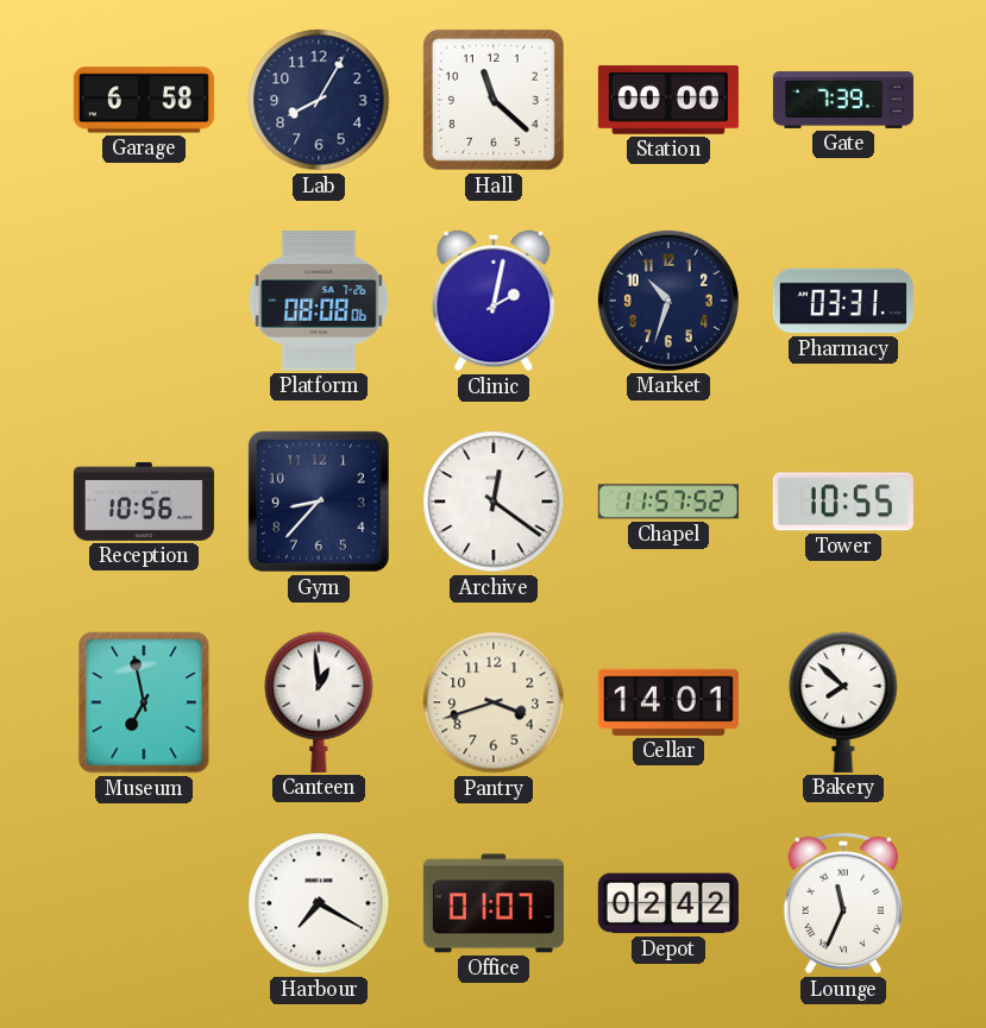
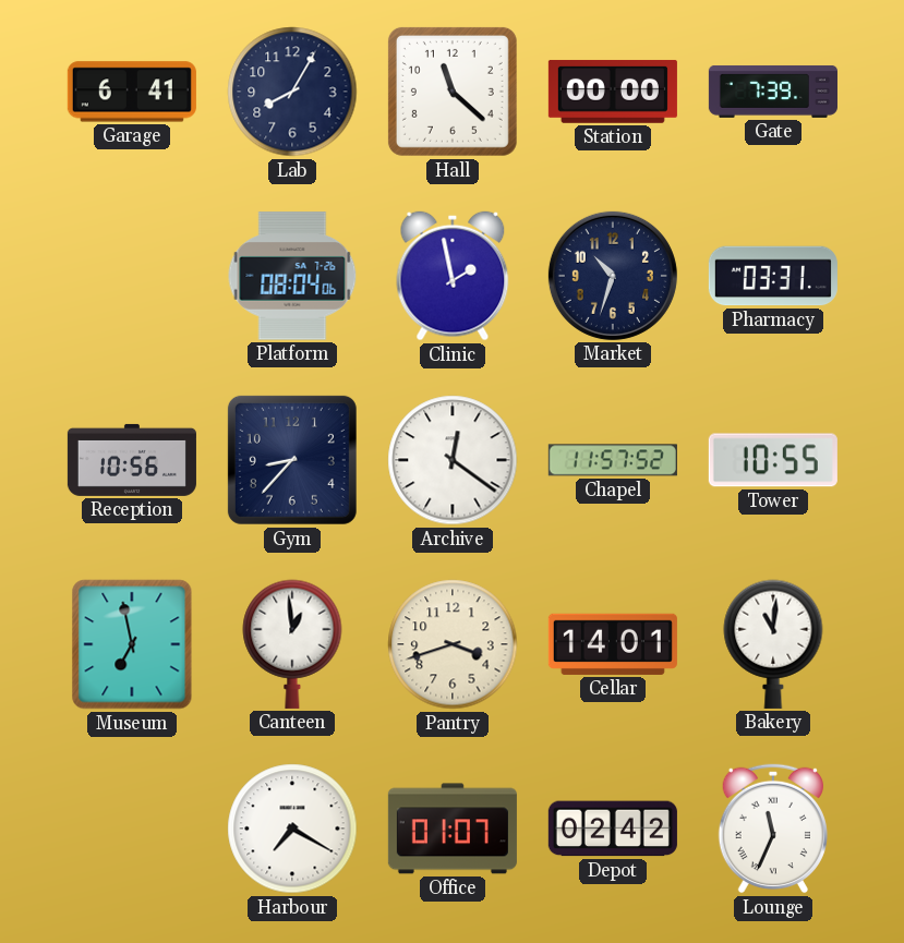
Garage: 6:58 -> 6:41
Platform: 08:08 -> 08:04
Clinic: 2:02 -> 1:58
Bakery: 7:52 -> 11:01
